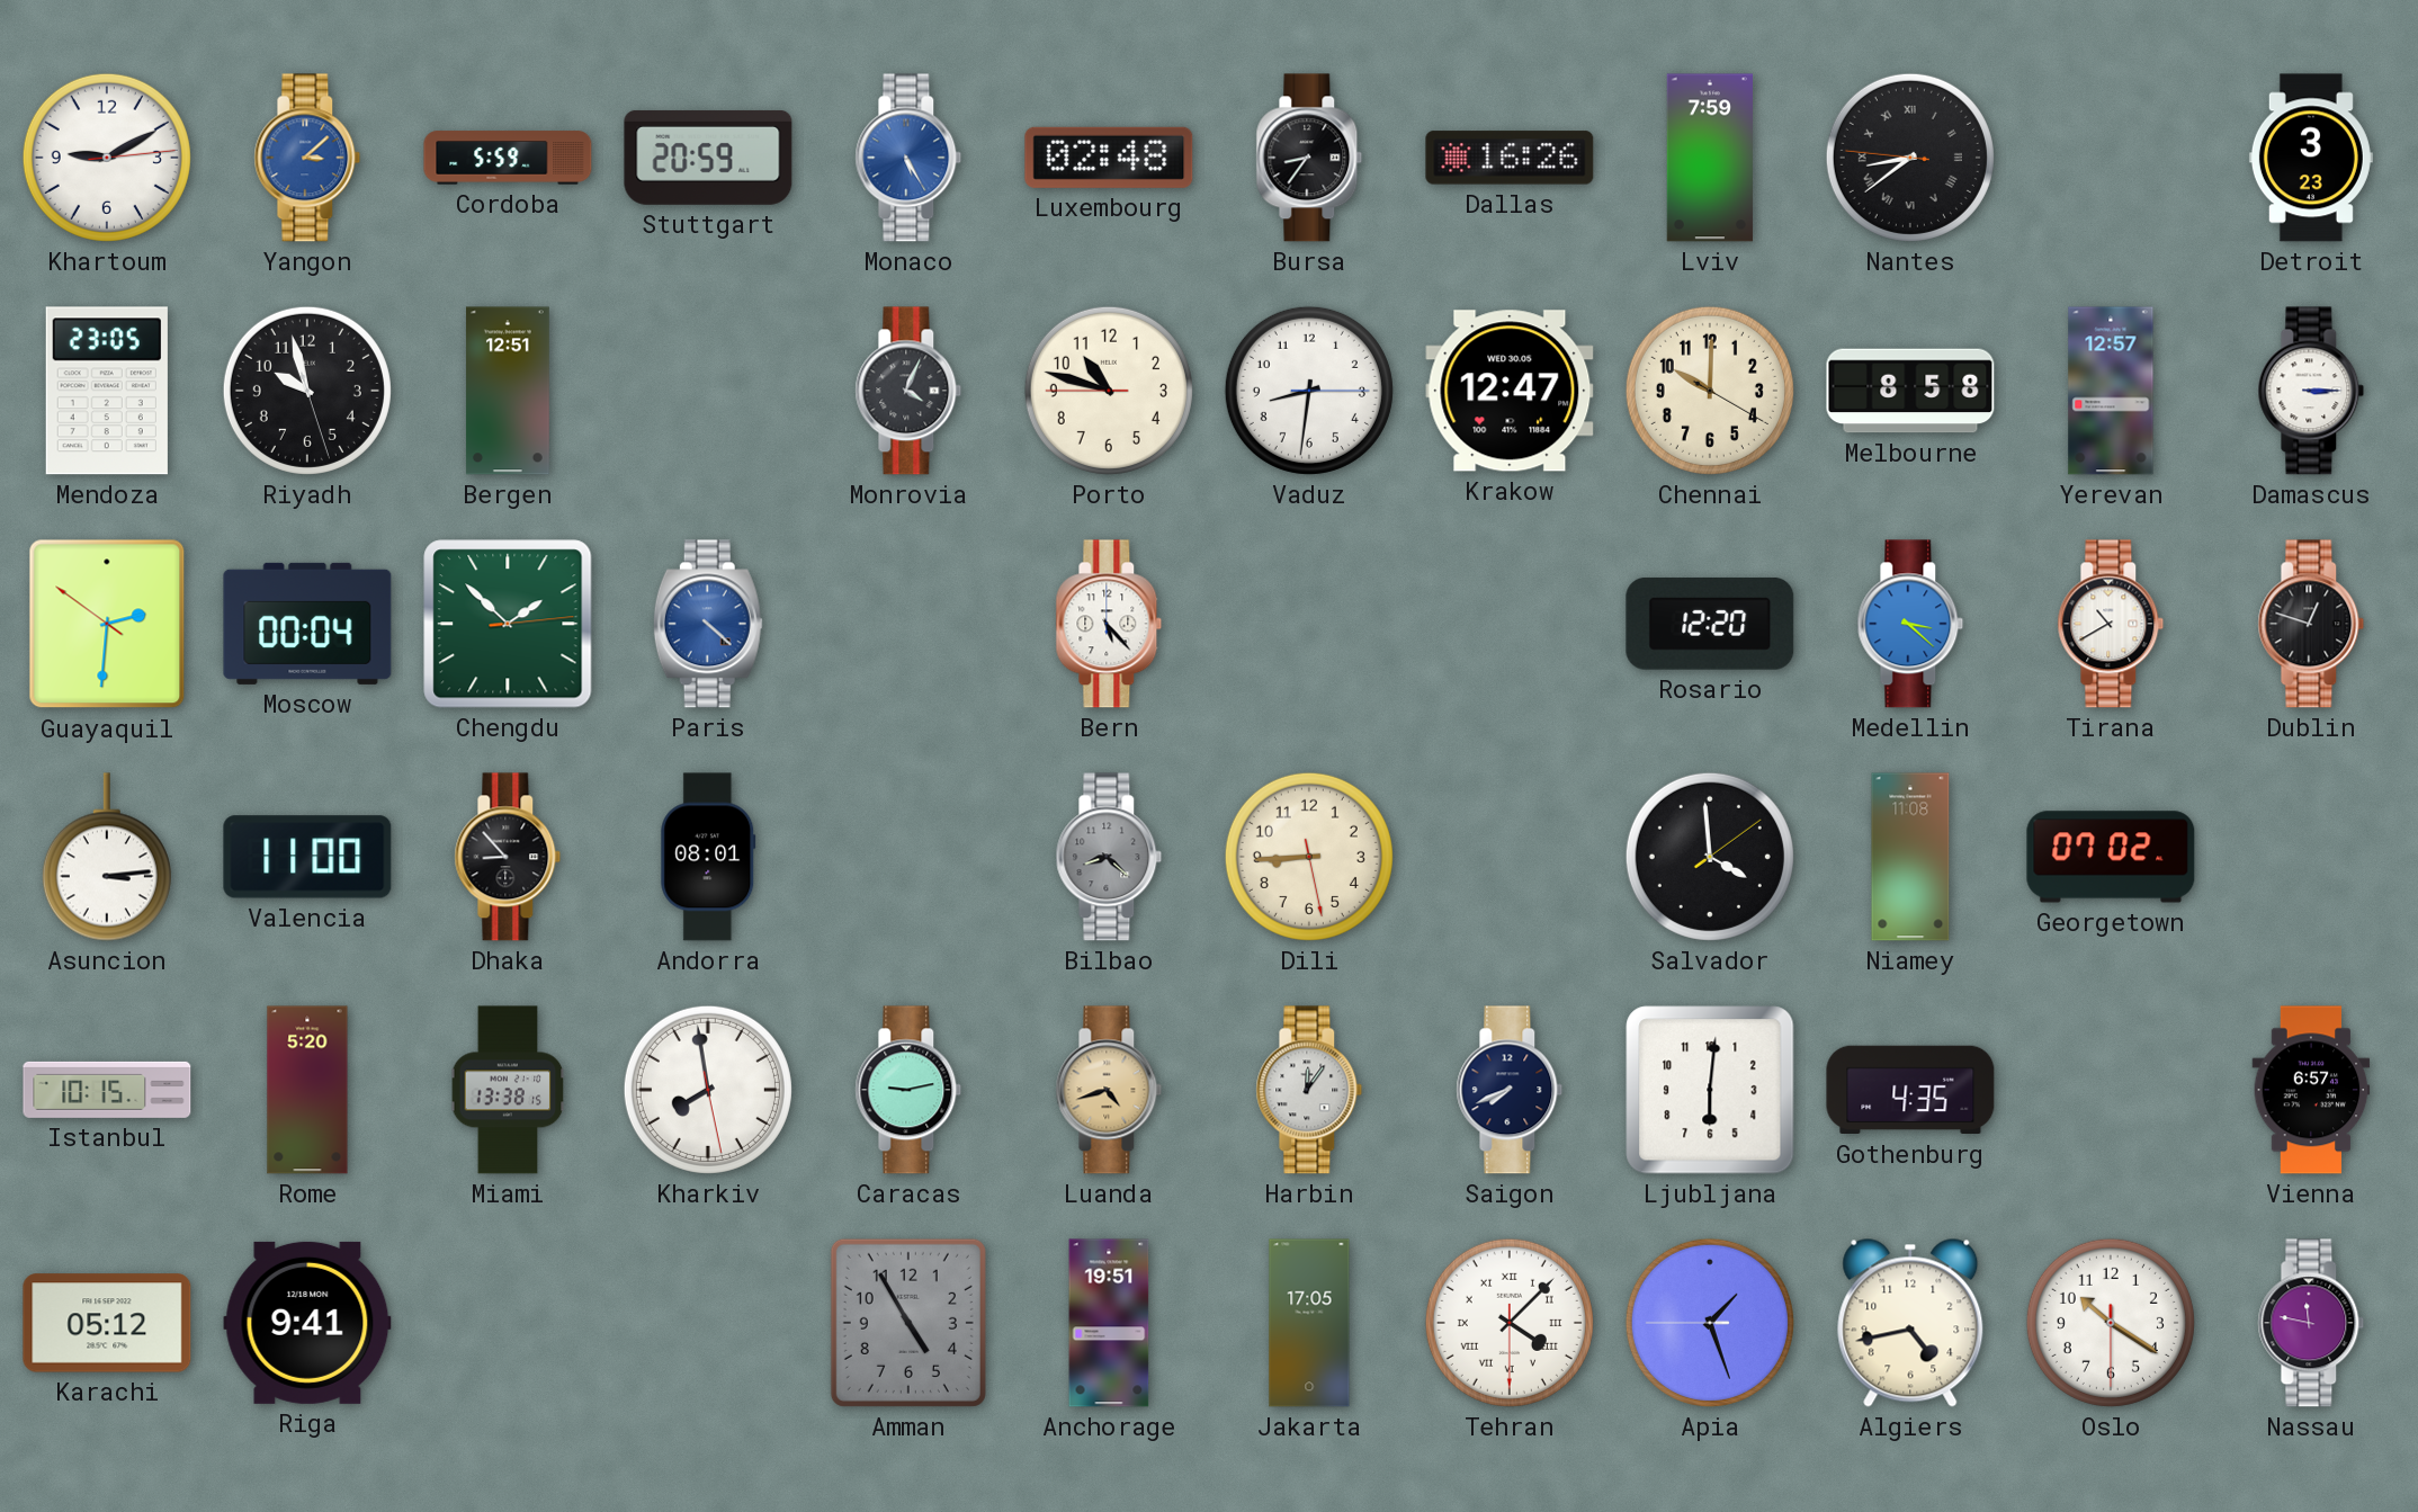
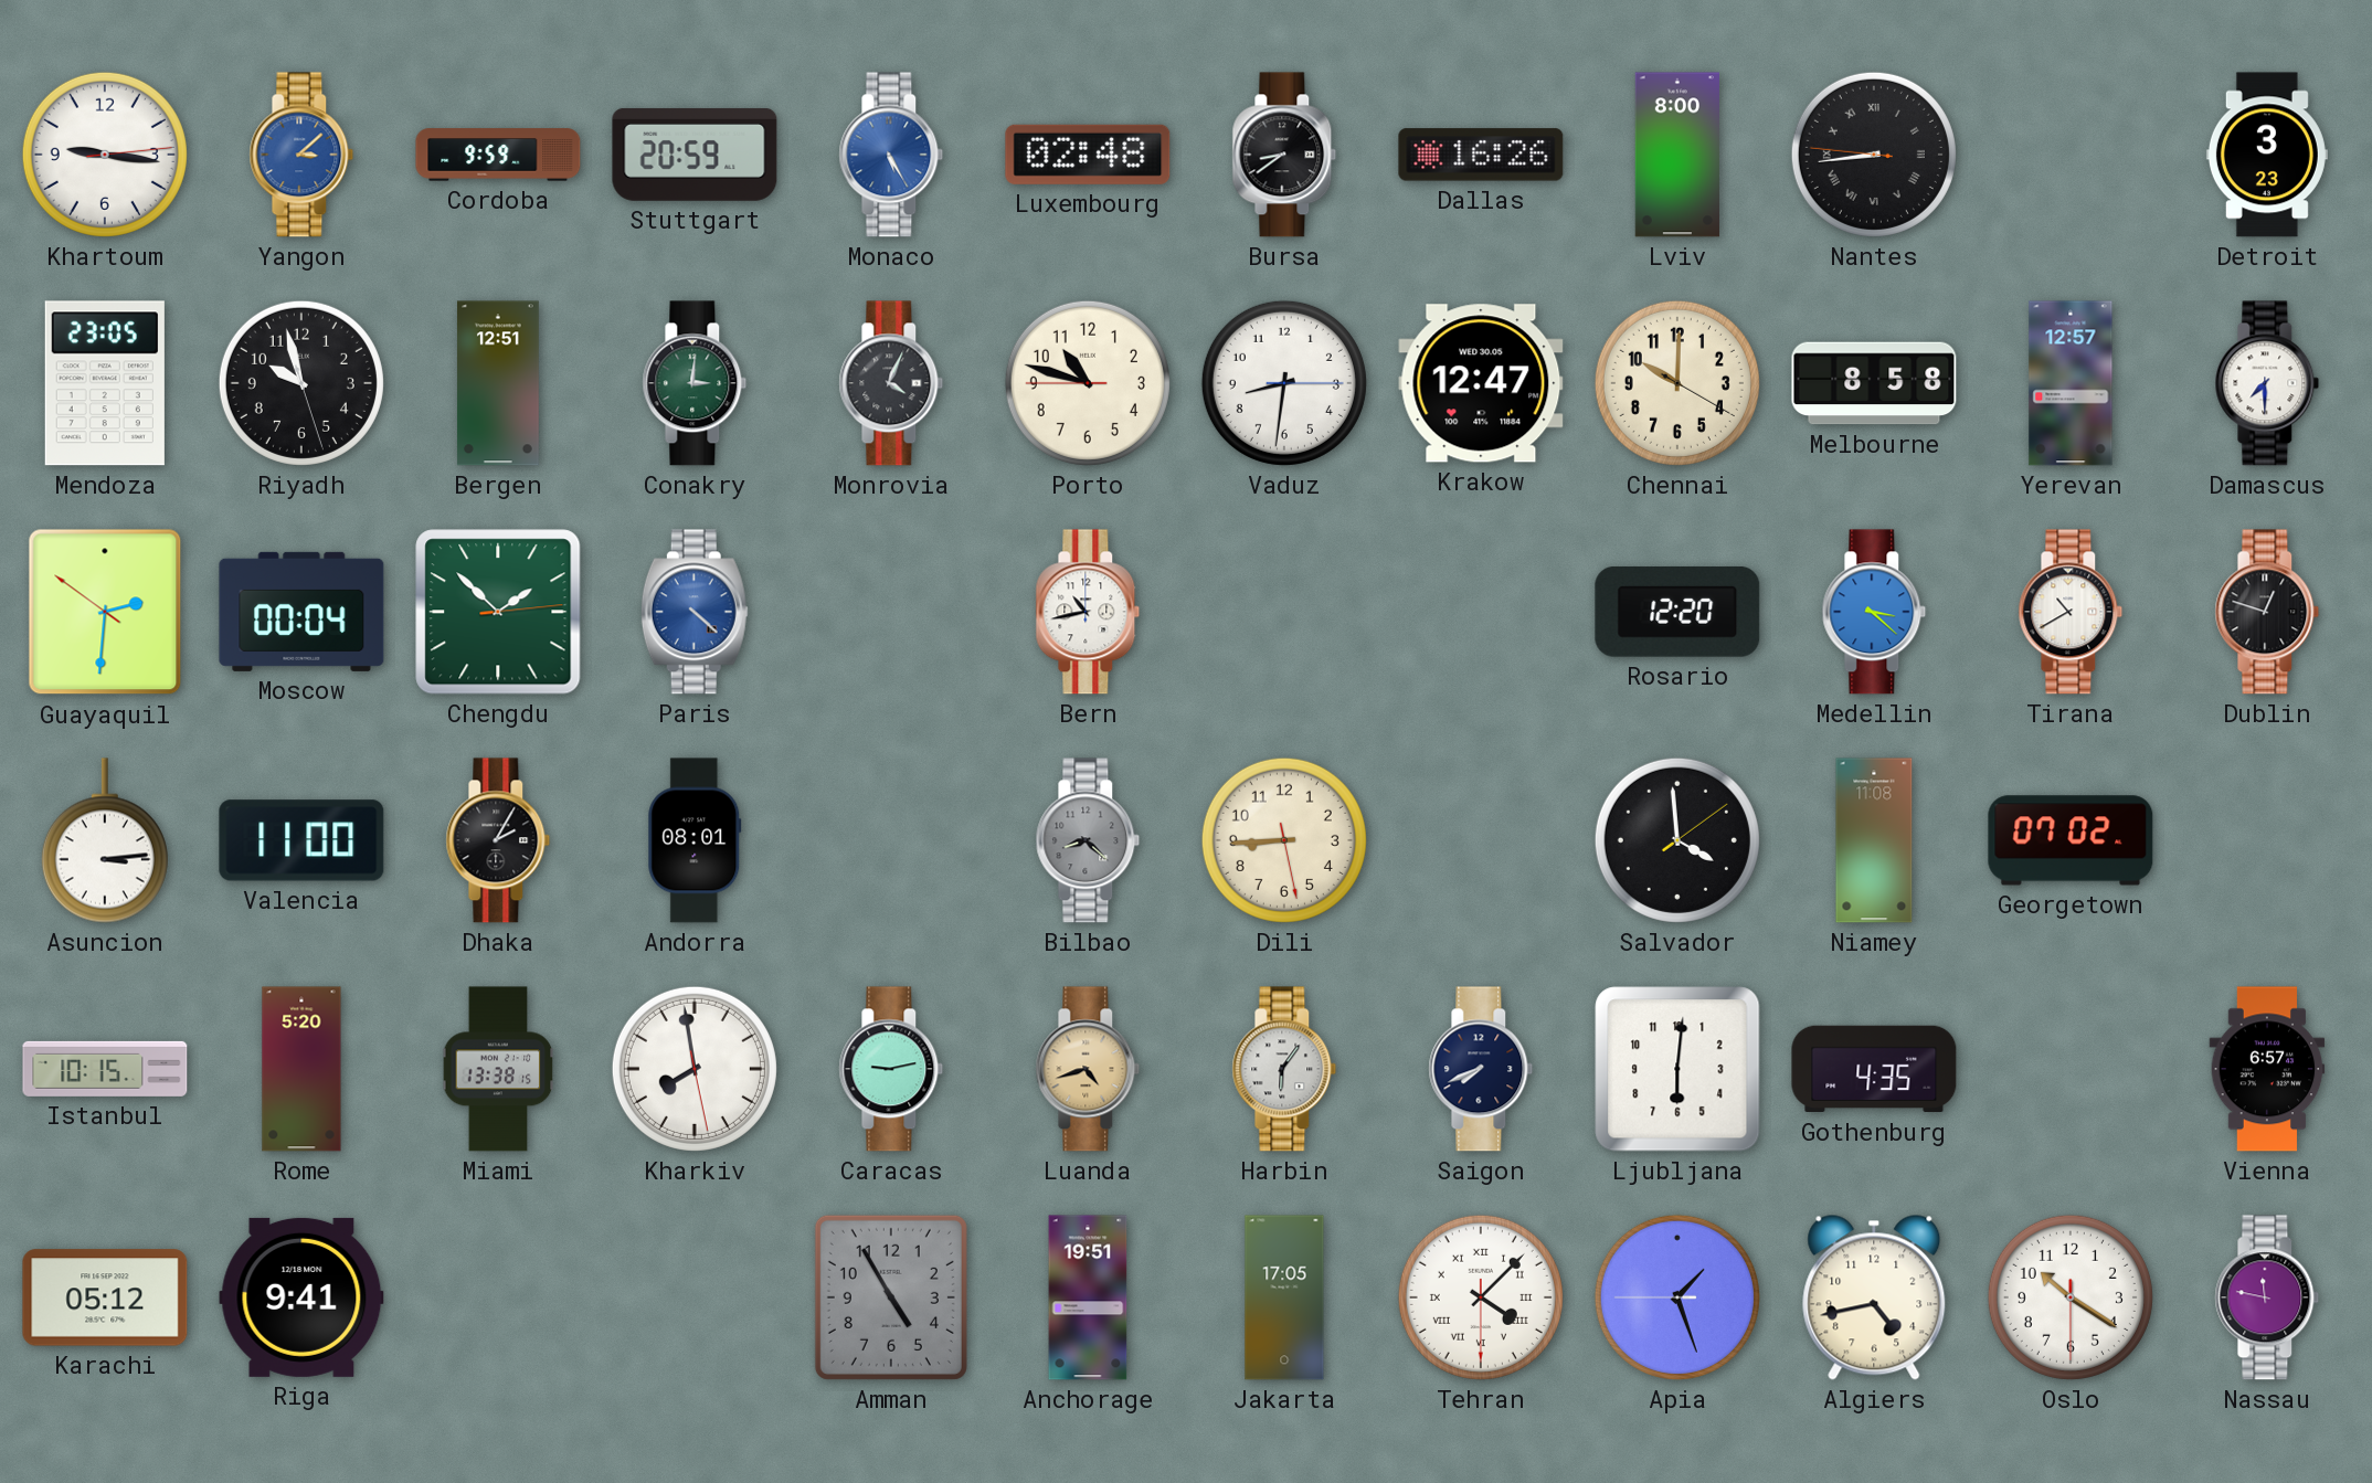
Khartoum: 9:10 -> 9:16
Cordoba: 5:59 -> 9:59
Bursa: 8:36 -> 8:39
Lviv: 7:59 -> 8:00
Nantes: 8:38 -> 8:43
Conakry: none -> 3:01
Damascus: 3:15 -> 7:30
Bern: 5:23 -> 10:43
Dhaka: 8:53 -> 2:05
Harbin: 12:06 -> 6:06
